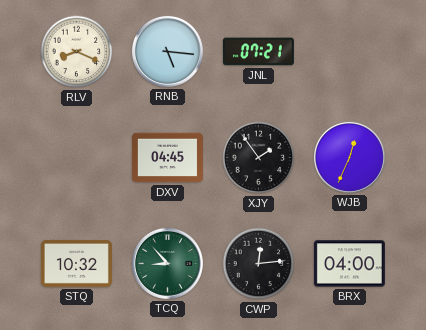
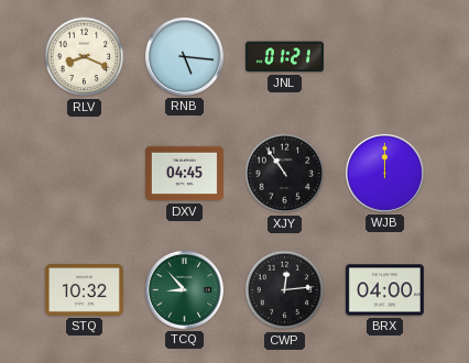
JNL: 07:21 -> 01:21
XJY: 1:54 -> 10:54
WJB: 12:34 -> 12:00
